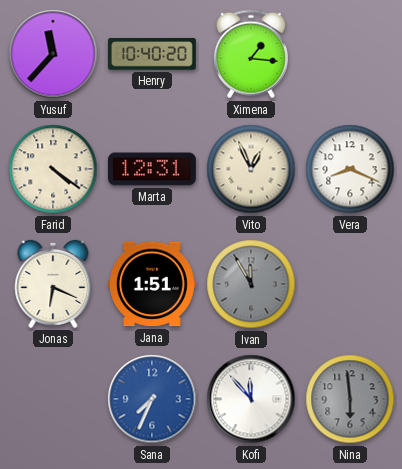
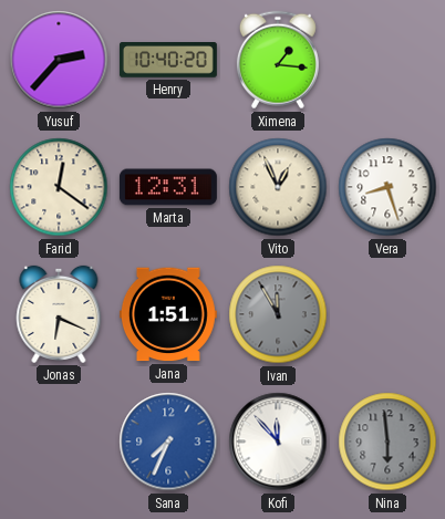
Yusuf: 11:37 -> 2:37
Farid: 4:21 -> 12:21
Vera: 8:19 -> 8:27
